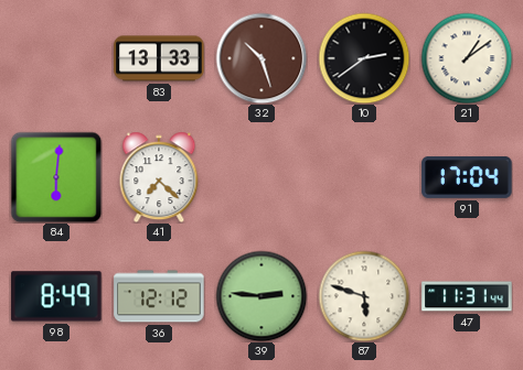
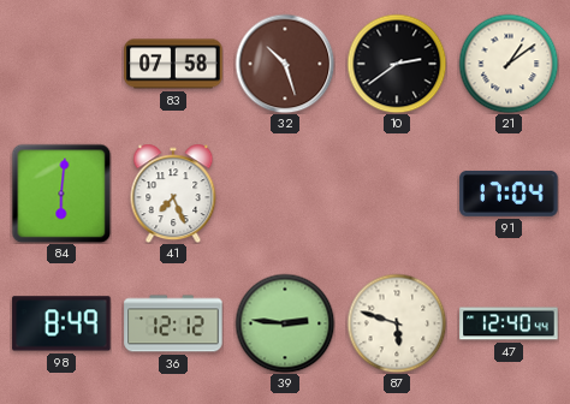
83: 13:33 -> 07:58
41: 7:22 -> 7:26
47: 11:31 -> 12:40
